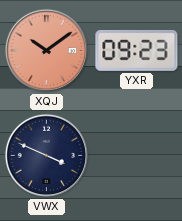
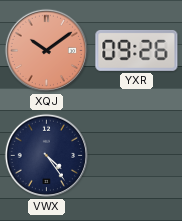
YXR: 09:23 -> 09:26
VWX: 3:49 -> 4:24
